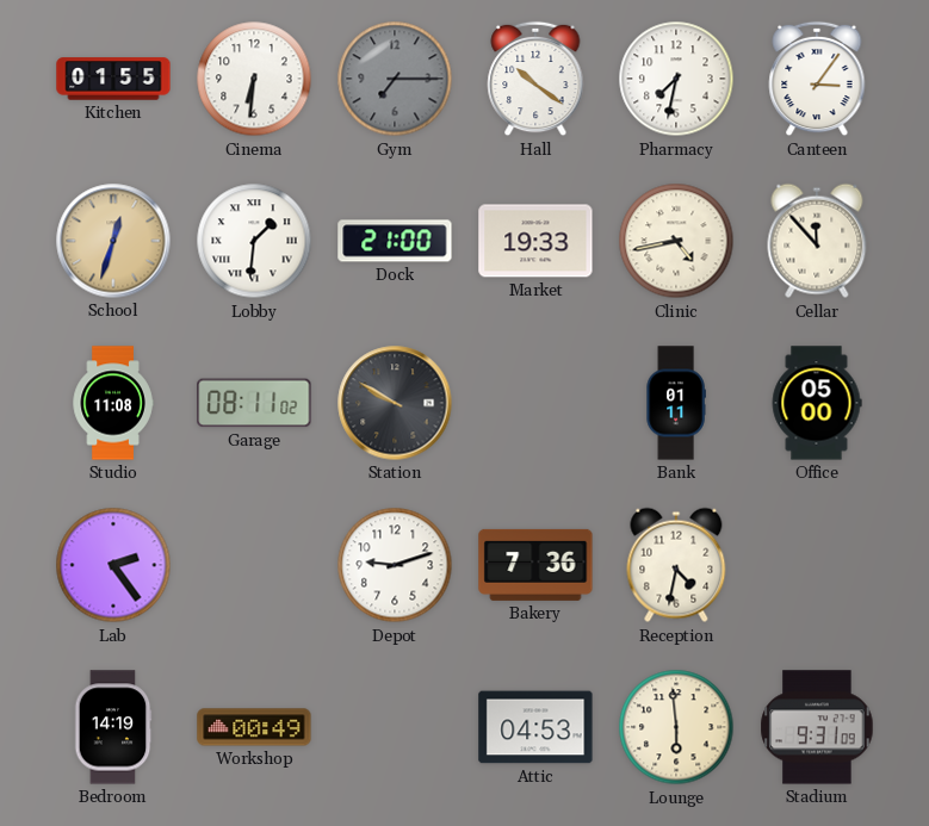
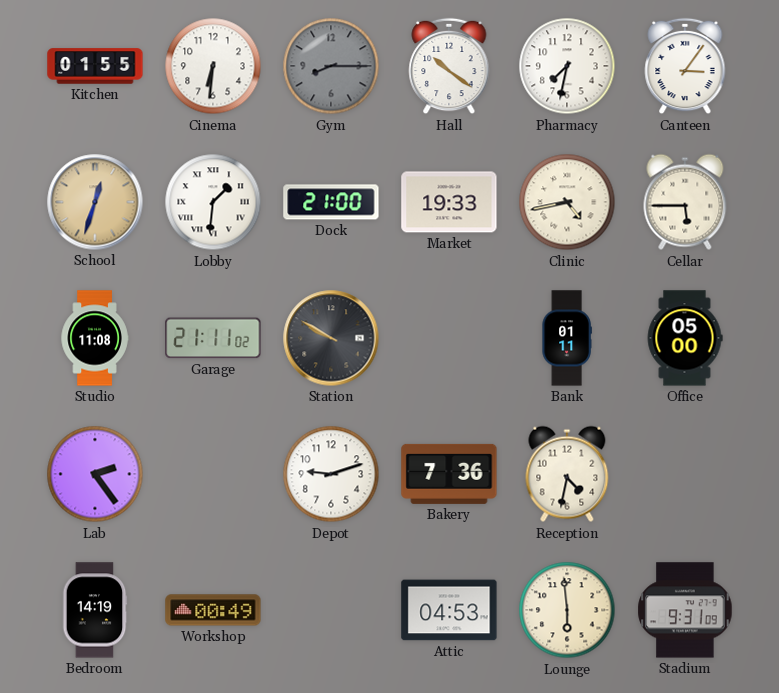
Gym: 7:15 -> 8:15
Cellar: 11:53 -> 5:45
Garage: 08:11 -> 21:11
